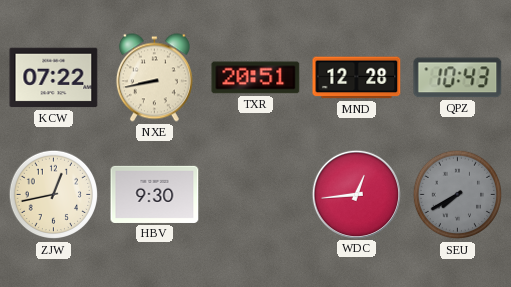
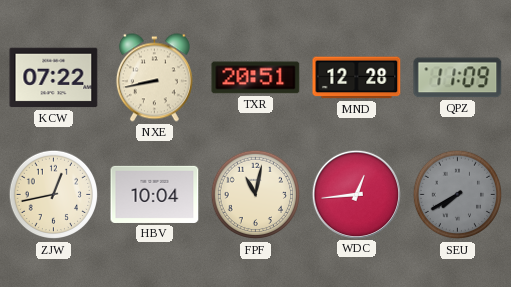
QPZ: 10:43 -> 11:09
HBV: 9:30 -> 10:04
FPF: none -> 11:02
